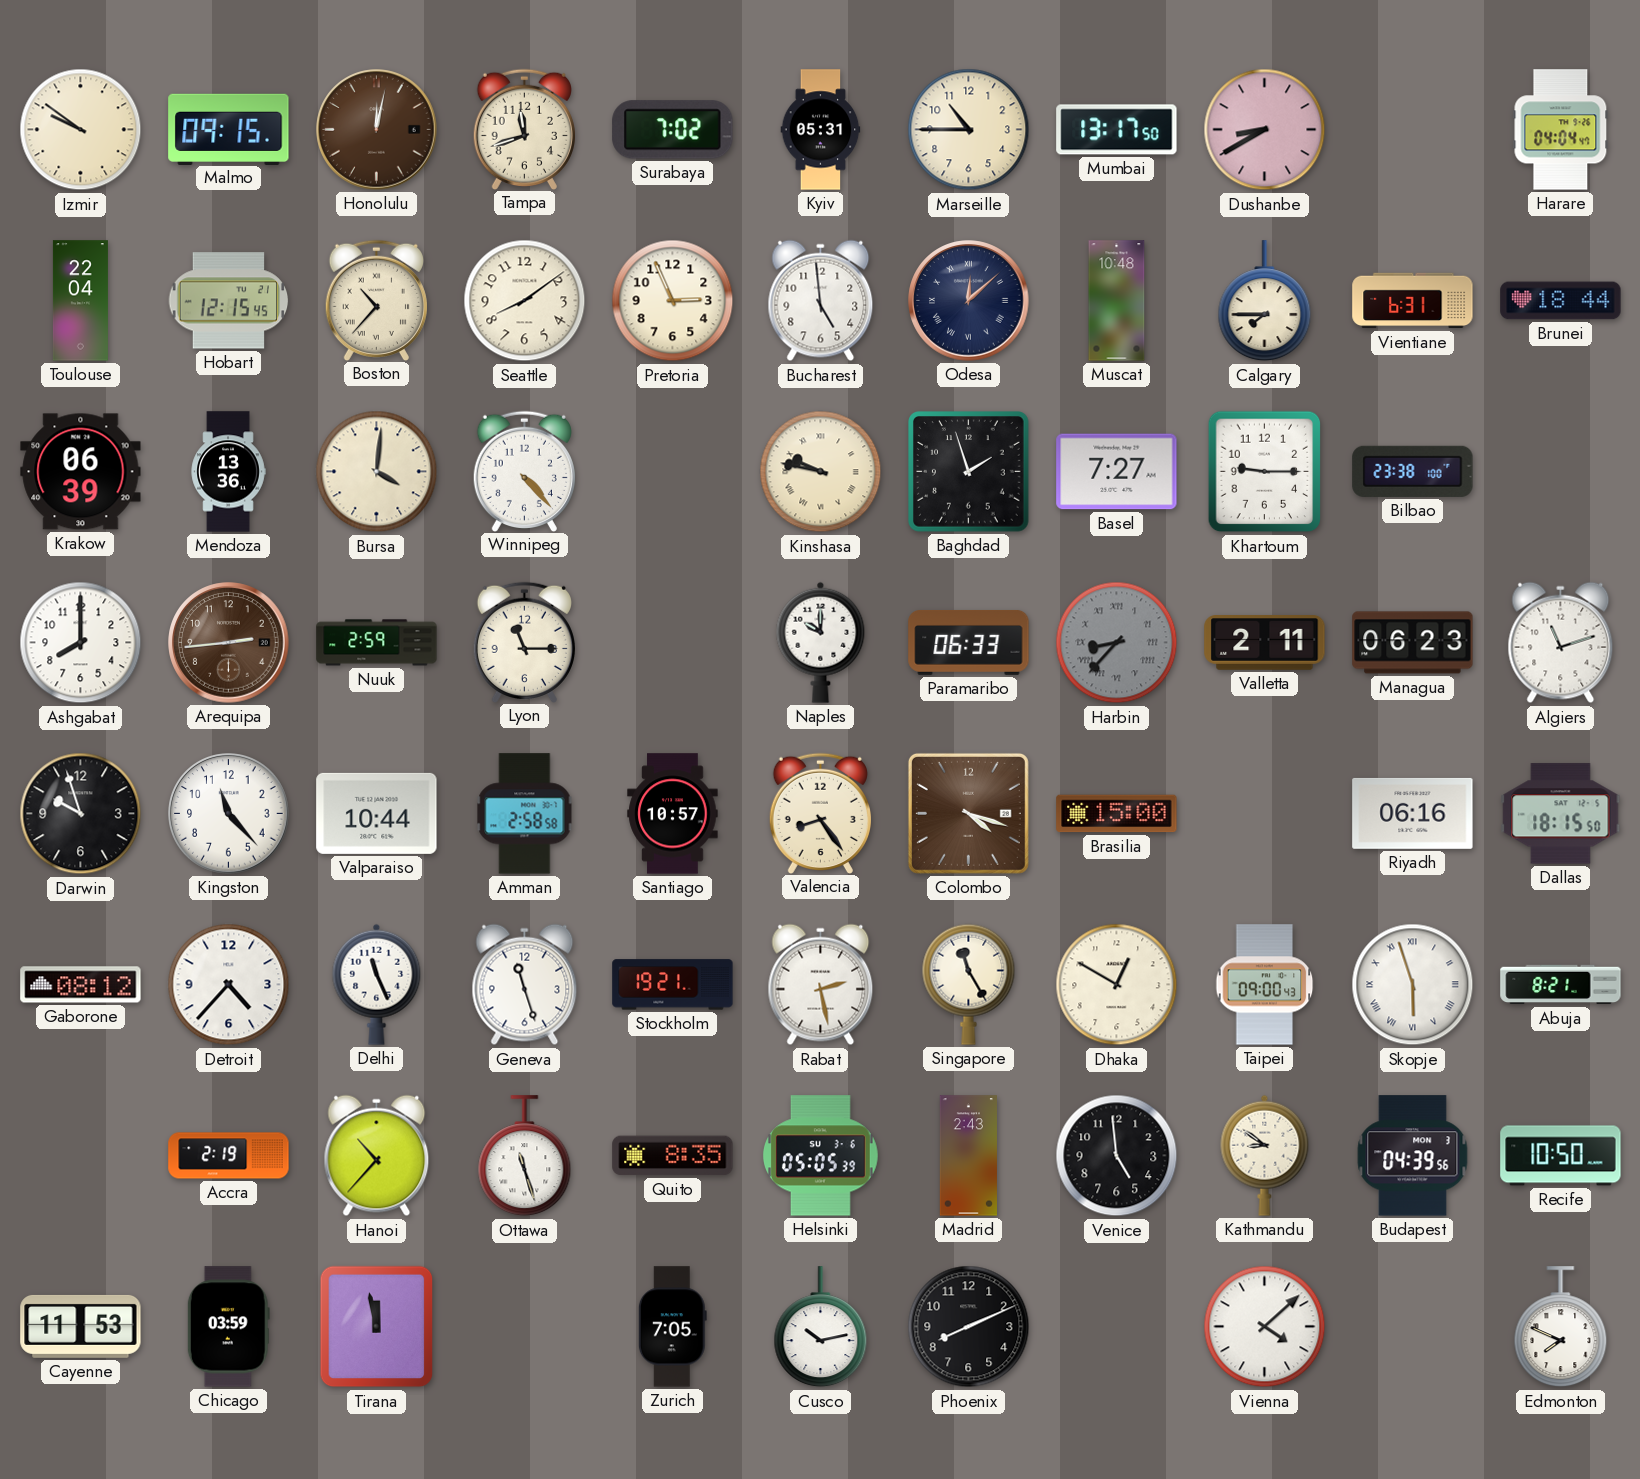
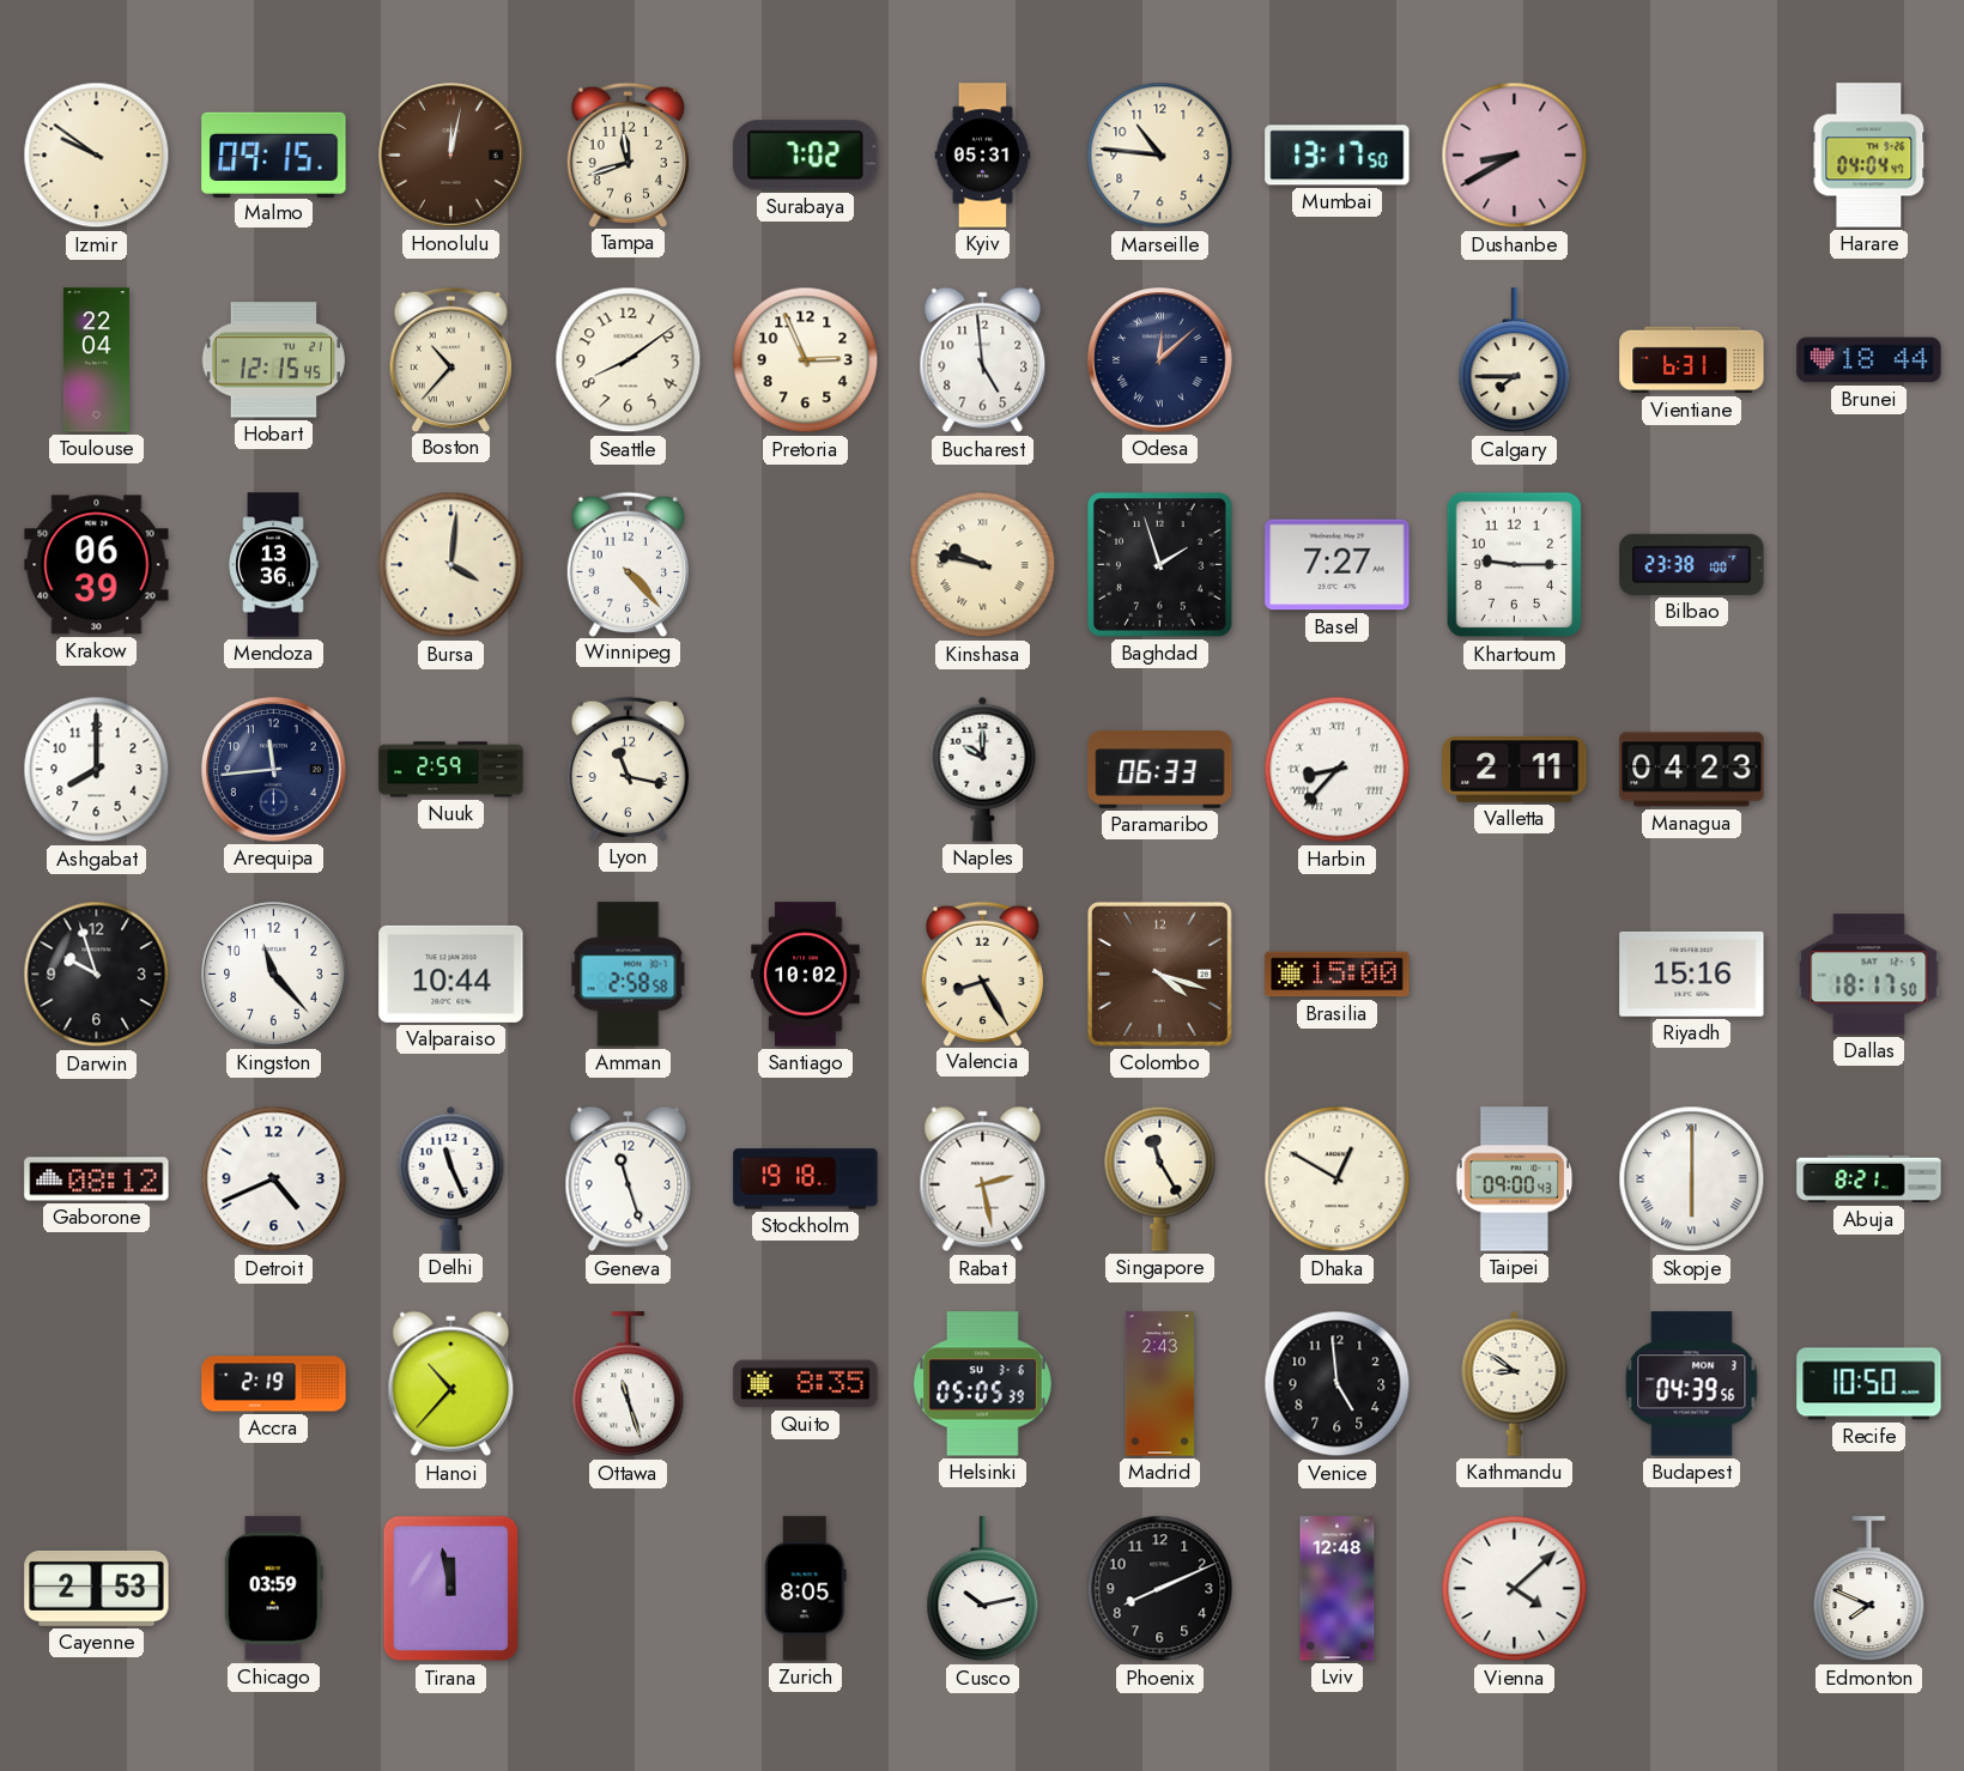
Marseille: 10:45 -> 10:46
Muscat: 10:48 -> none
Arequipa: 2:44 -> 11:44
Arequipa dial: brown -> navy
Lyon: 11:15 -> 11:17
Harbin dial: grey -> white
Managua: 06:23 -> 04:23
Algiers: 11:12 -> none
Santiago: 10:57 -> 10:02
Valencia: 8:24 -> 8:25
Riyadh: 06:16 -> 15:16
Dallas: 18:15 -> 18:17
Detroit: 4:37 -> 4:41
Stockholm: 19:21 -> 19:18
Skopje: 5:57 -> 6:00
Cayenne: 11:53 -> 2:53
Zurich: 7:05 -> 8:05
Lviv: none -> 12:48
